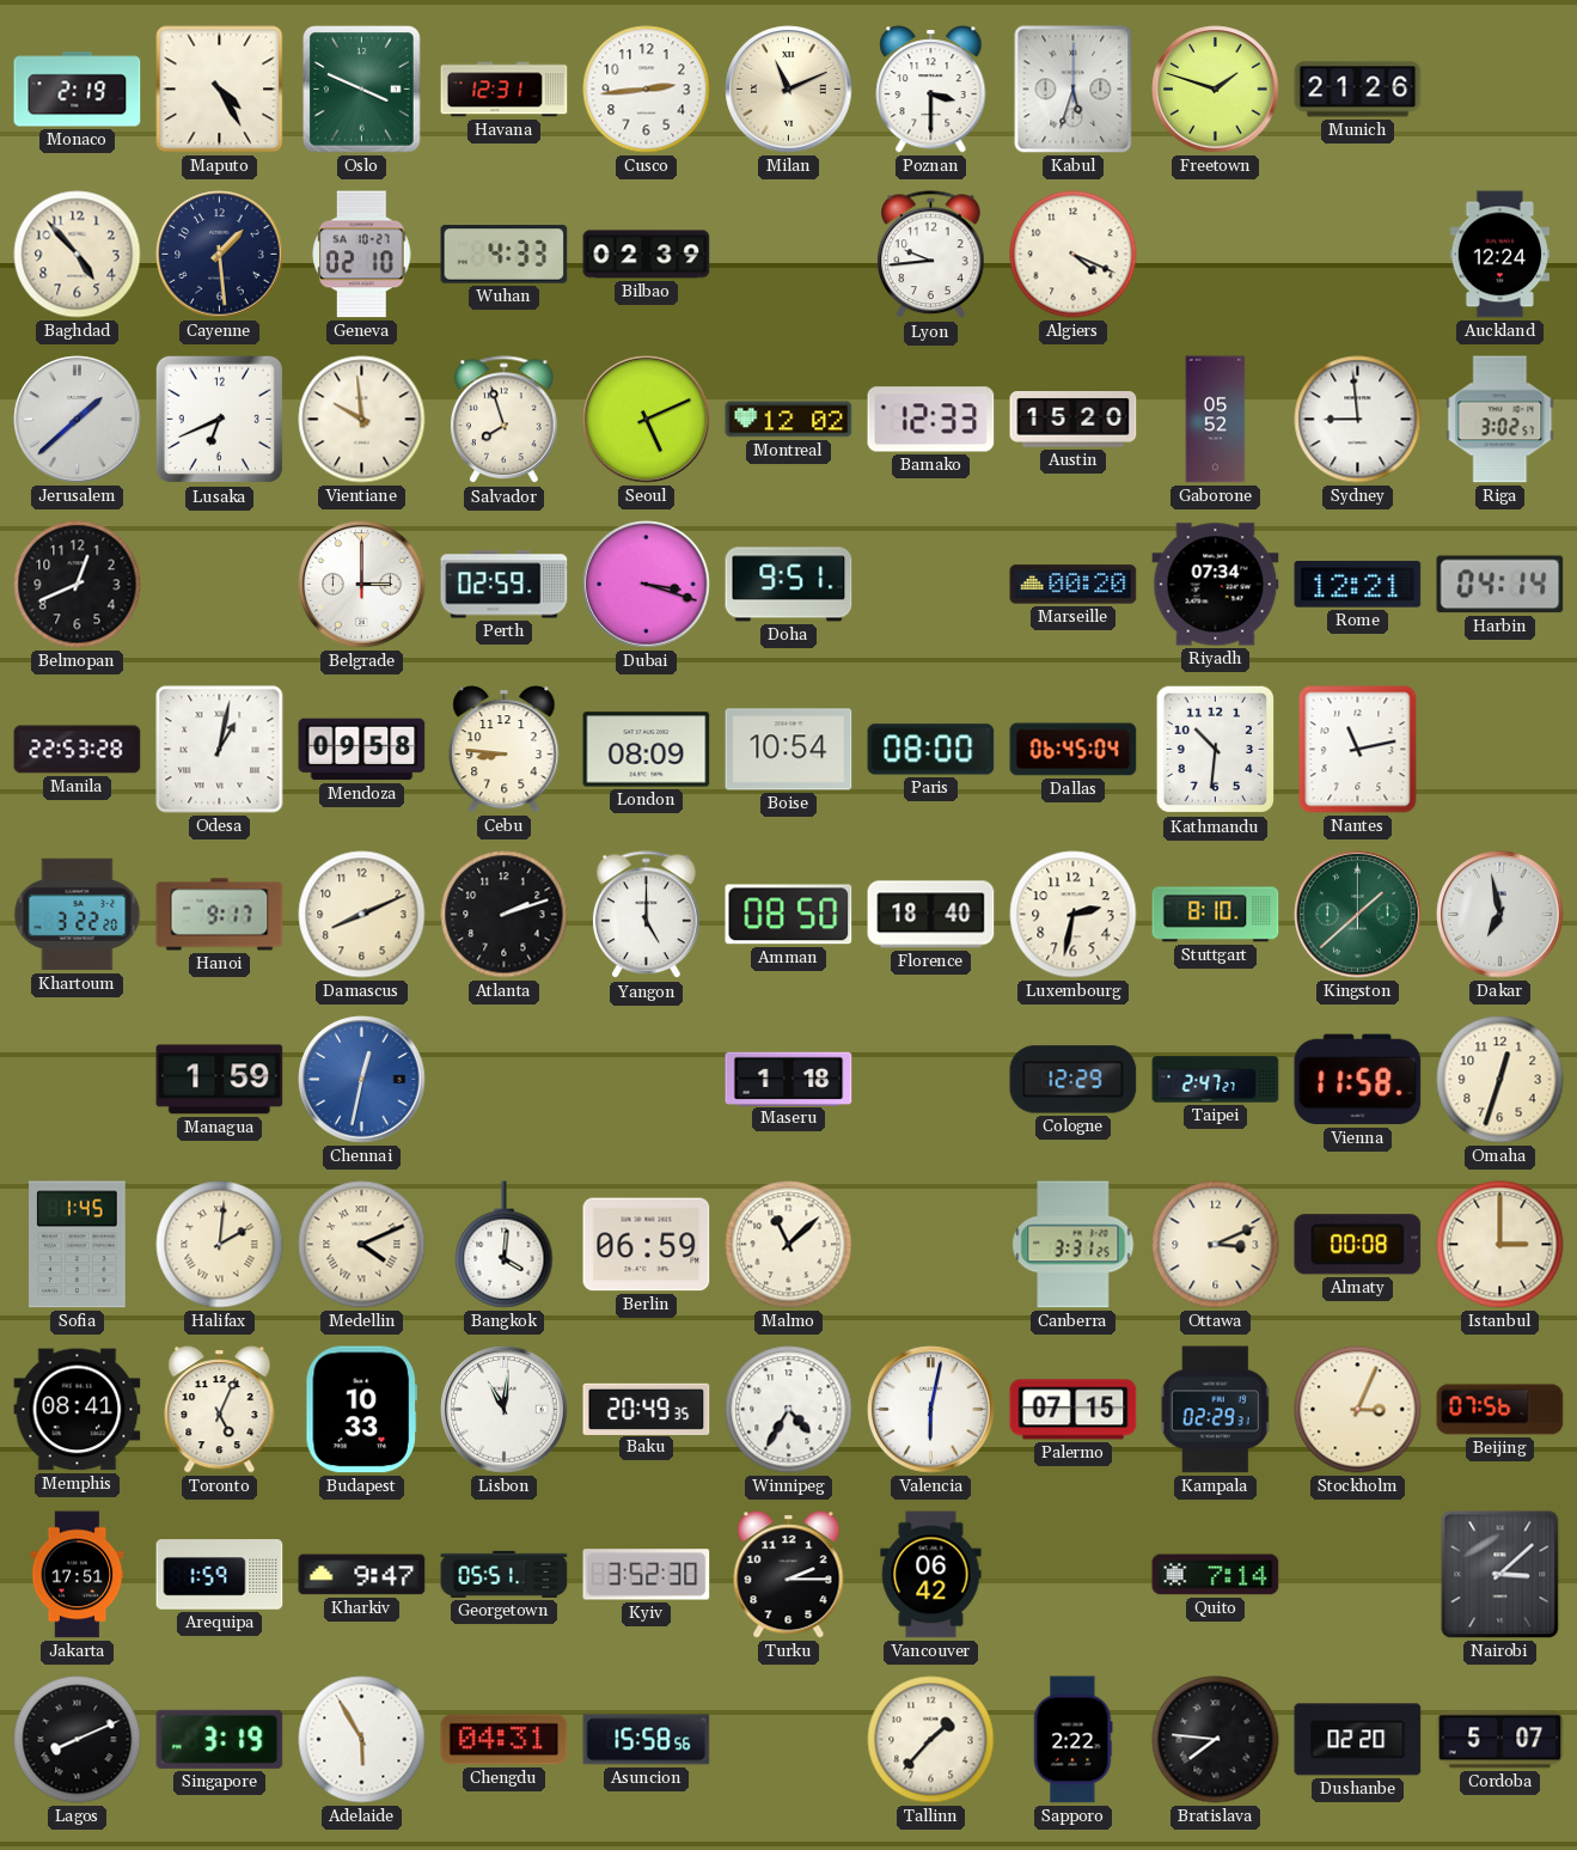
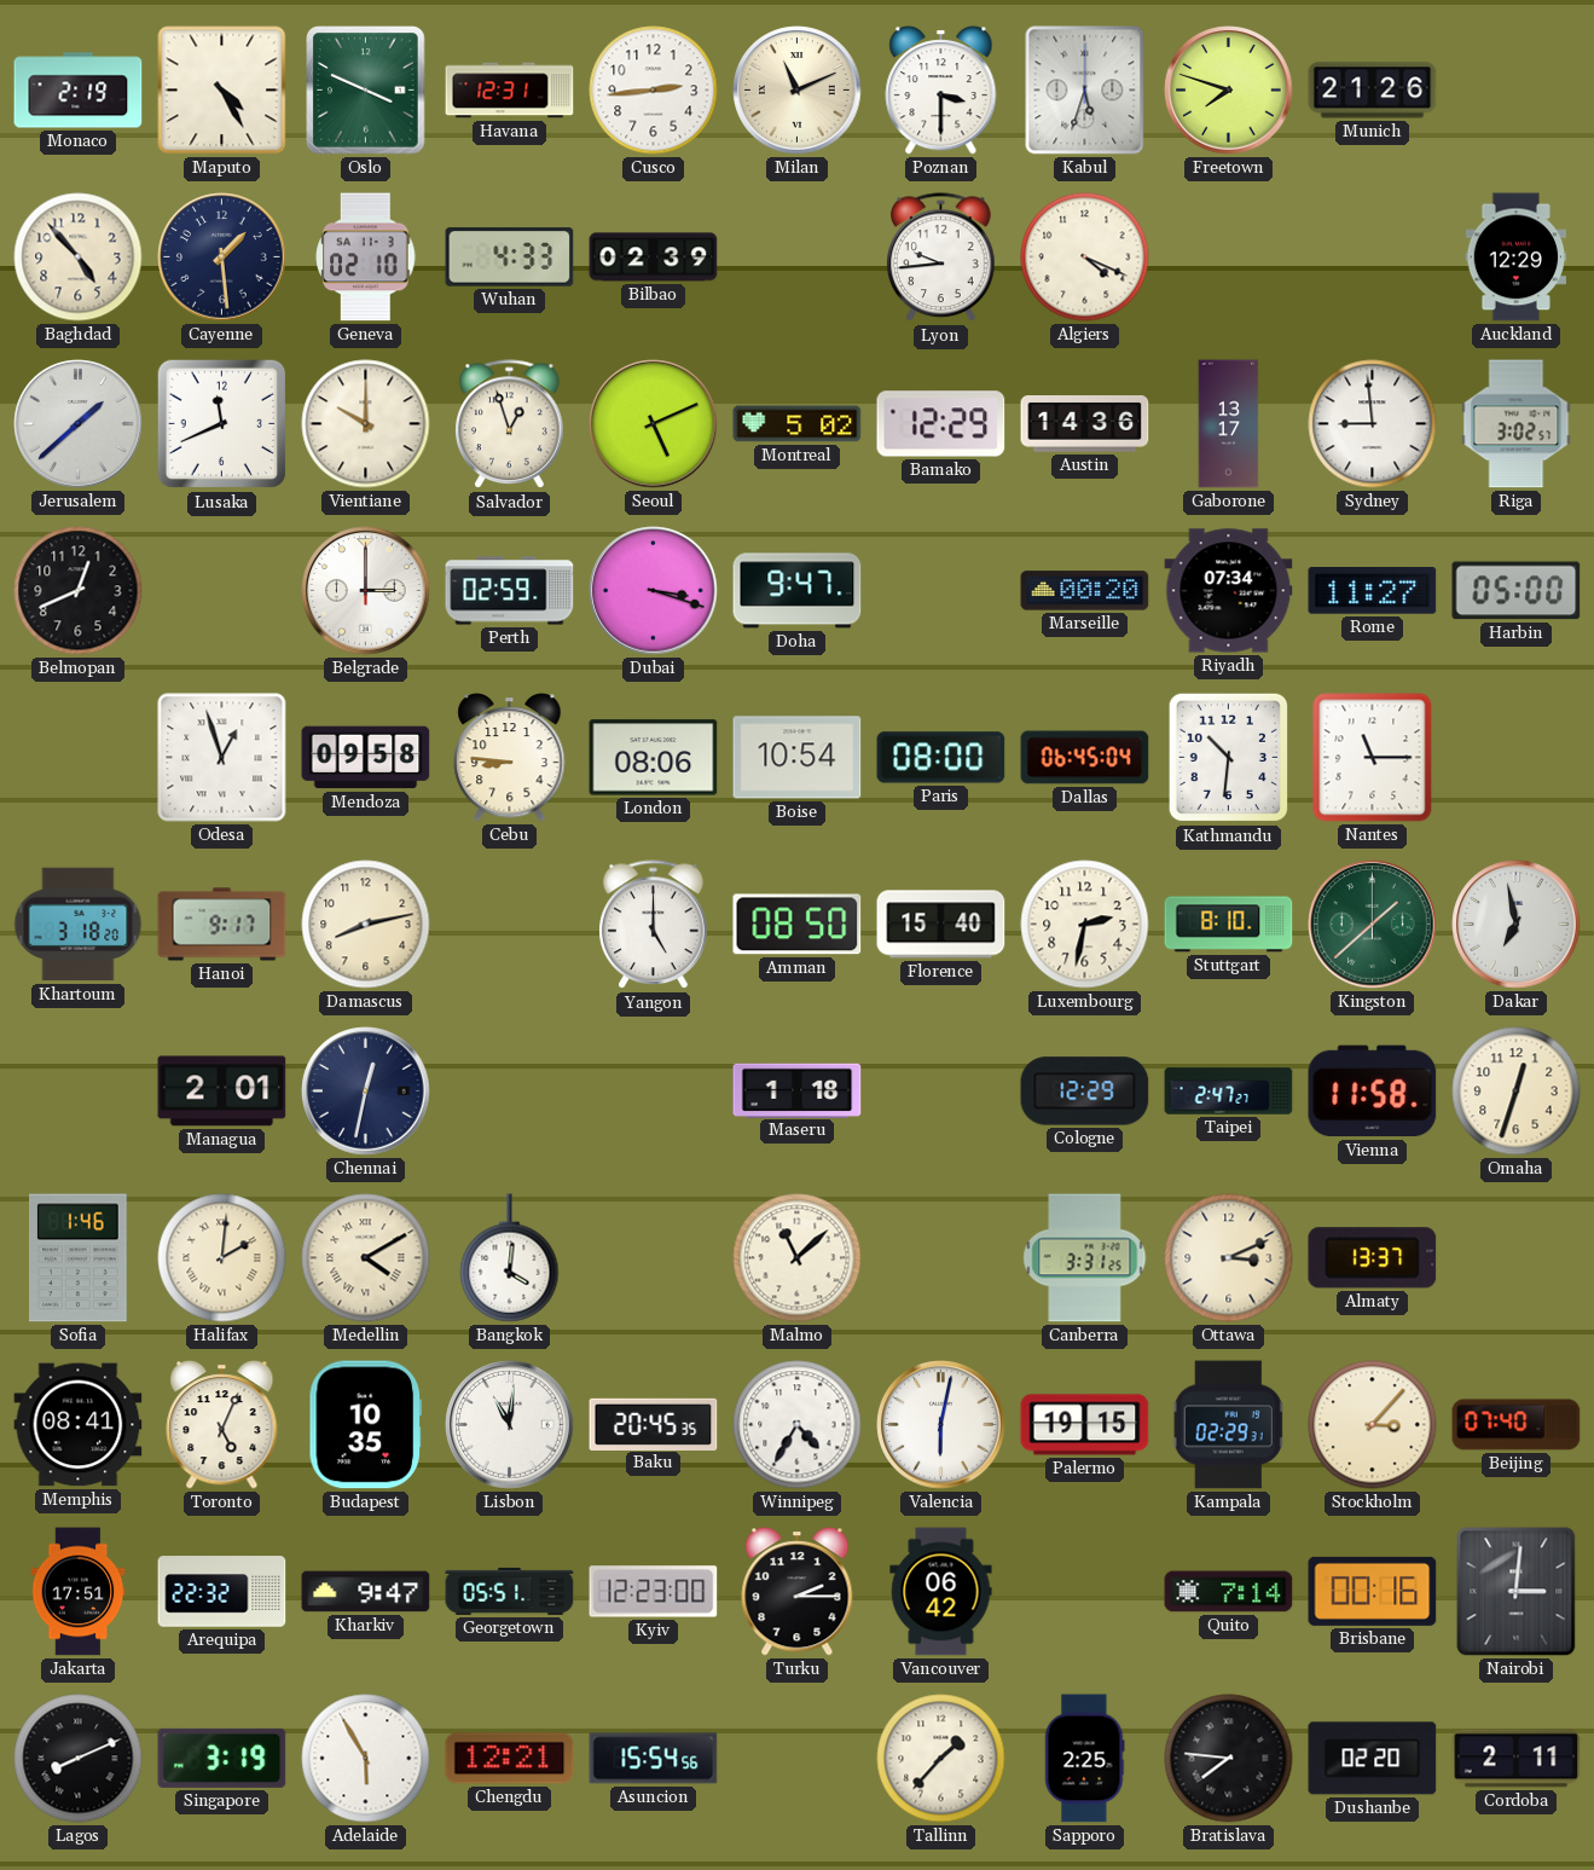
Freetown: 1:48 -> 7:48
Geneva date: SA 10-27 -> SA 11-3
Auckland: 12:24 -> 12:29
Lusaka: 6:41 -> 11:41
Vientiane: 9:59 -> 10:00
Salvador: 7:57 -> 12:57
Montreal: 12:02 -> 5:02
Bamako: 12:33 -> 12:29
Austin: 15:20 -> 14:36
Gaborone: 05:52 -> 13:17
Doha: 9:51 -> 9:47
Rome: 12:21 -> 11:27
Harbin: 04:14 -> 05:00
Manila: 22:53 -> none
Odesa: 1:02 -> 12:57
London: 08:09 -> 08:06
Nantes: 11:13 -> 11:15
Khartoum: 3:22 -> 3:18
Damascus: 8:11 -> 8:13
Atlanta: 2:12 -> none
Florence: 18:40 -> 15:40
Managua: 1:59 -> 2:01
Chennai dial: blue -> navy
Sofia: 1:45 -> 1:46
Medellin: 4:11 -> 4:10
Berlin: 06:59 -> none
Almaty: 00:08 -> 13:37
Istanbul: 3:00 -> none
Budapest: 10:33 -> 10:35
Baku: 20:49 -> 20:45
Palermo: 07:15 -> 19:15
Stockholm: 3:04 -> 3:07
Beijing: 07:56 -> 07:40
Arequipa: 1:59 -> 22:32
Kyiv: 3:52 -> 12:23
Brisbane: none -> 00:16
Nairobi: 3:08 -> 3:01
Chengdu: 04:31 -> 12:21
Asuncion: 15:58 -> 15:54
Sapporo: 2:22 -> 2:25
Cordoba: 5:07 -> 2:11
